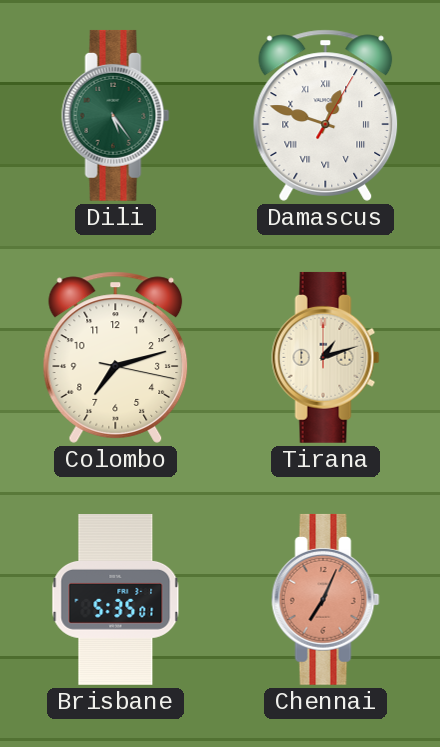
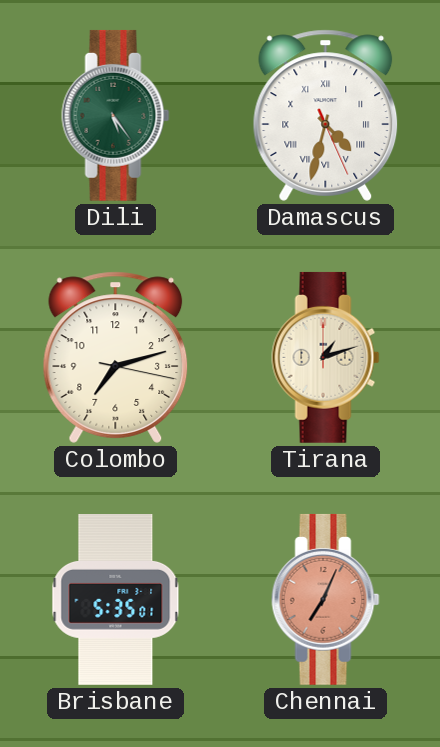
Damascus: 12:48 -> 4:32
